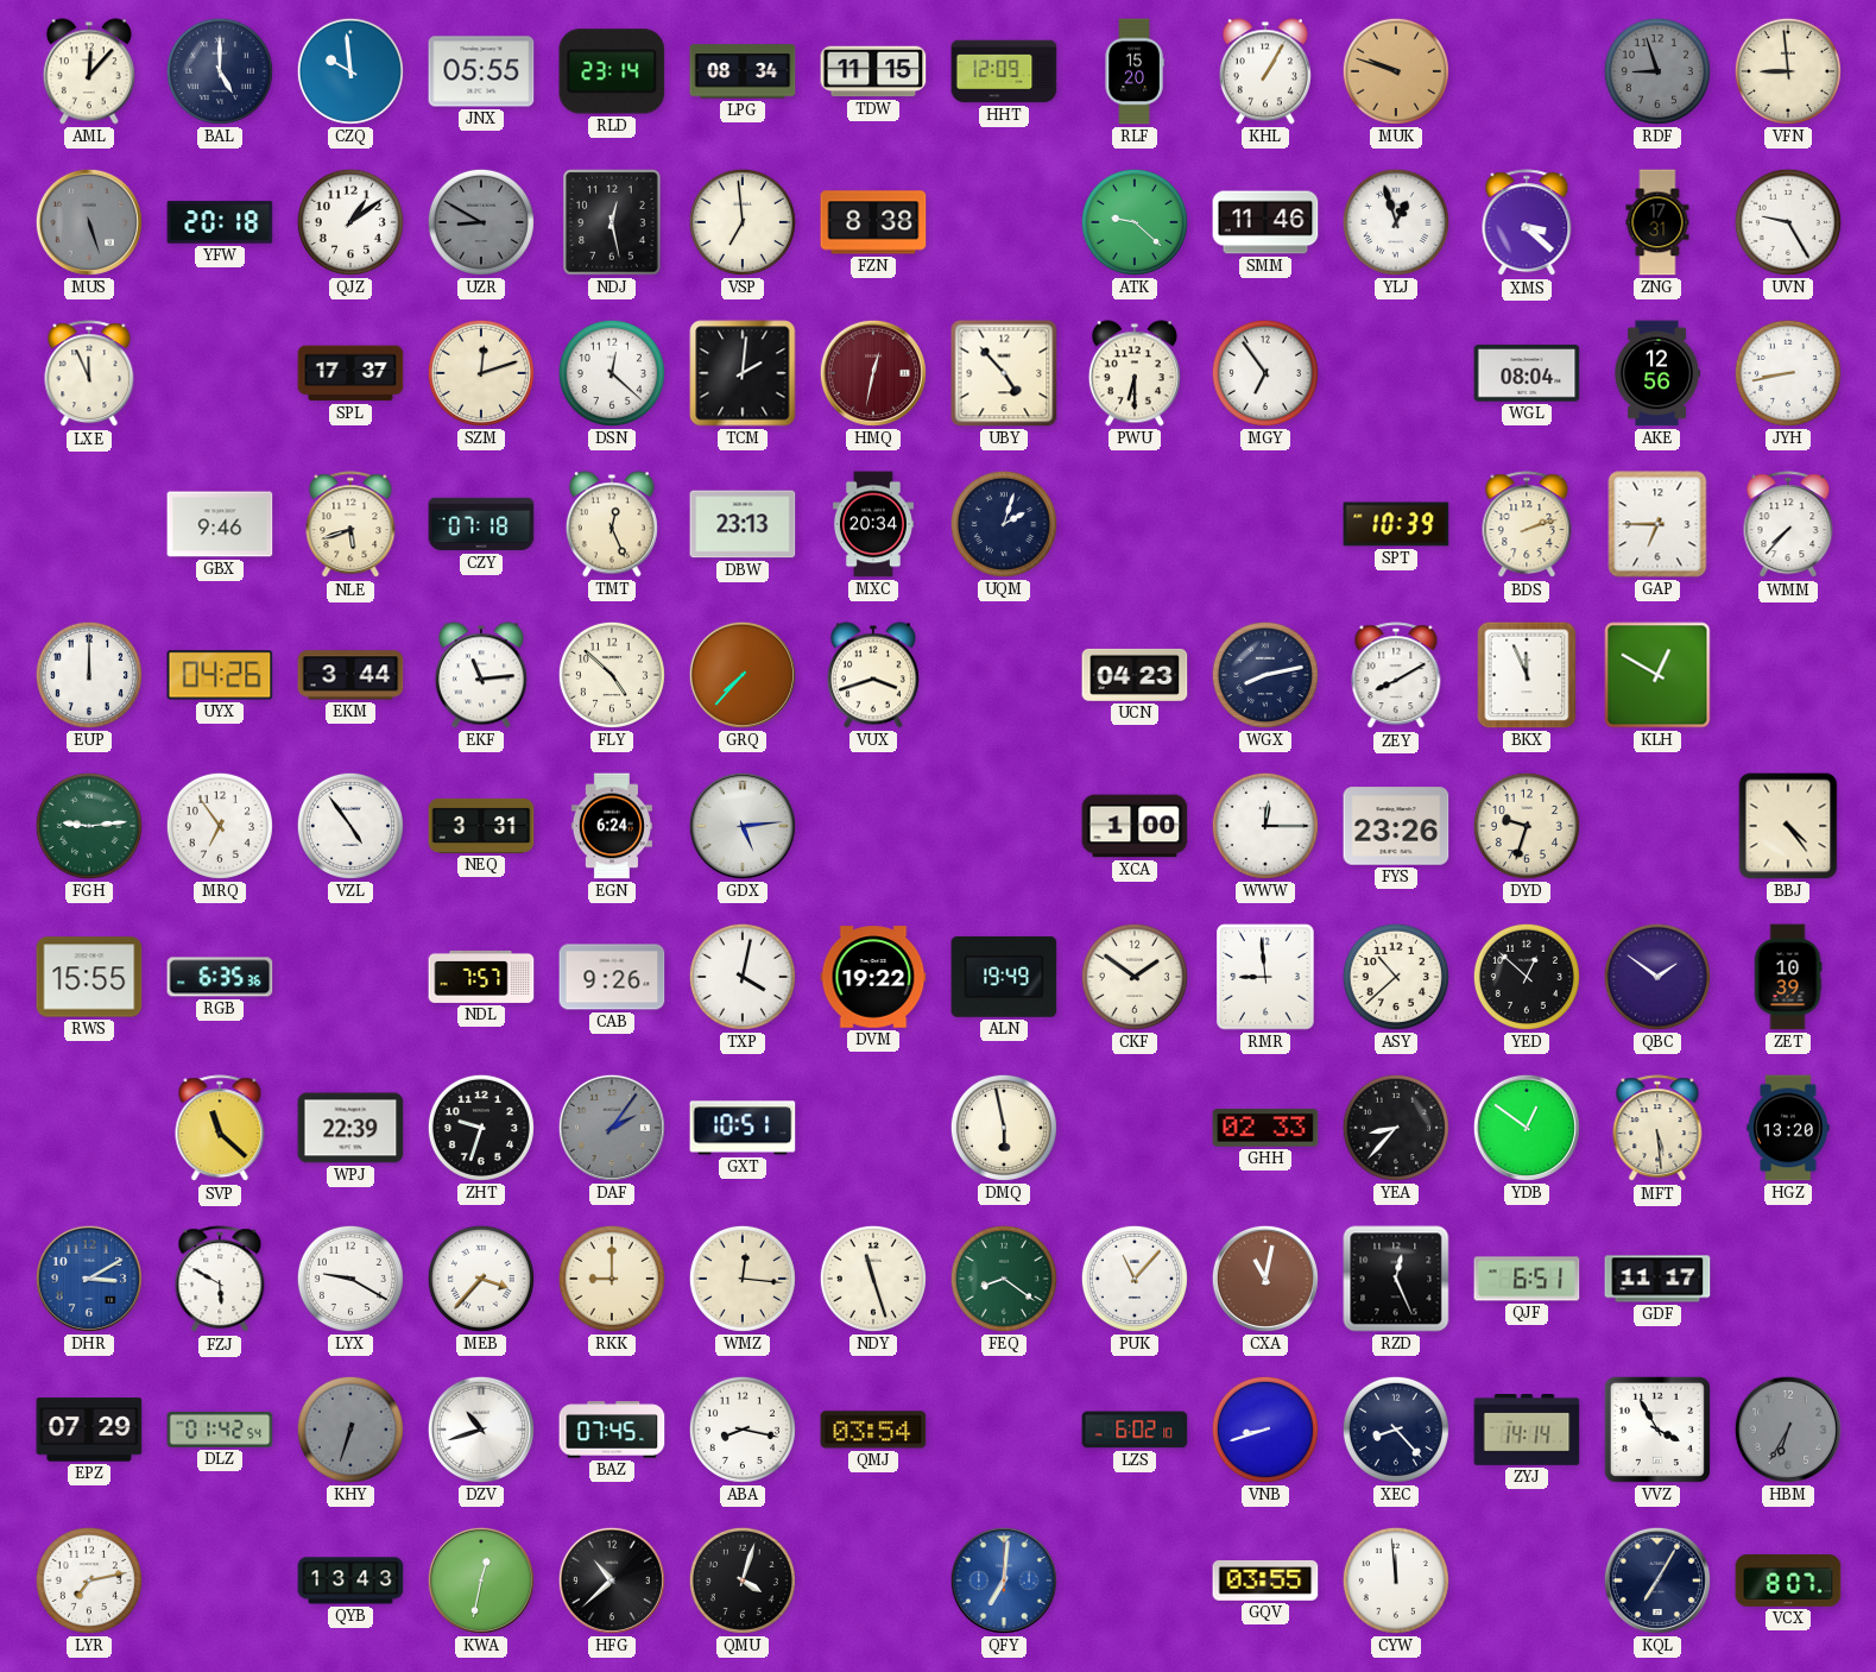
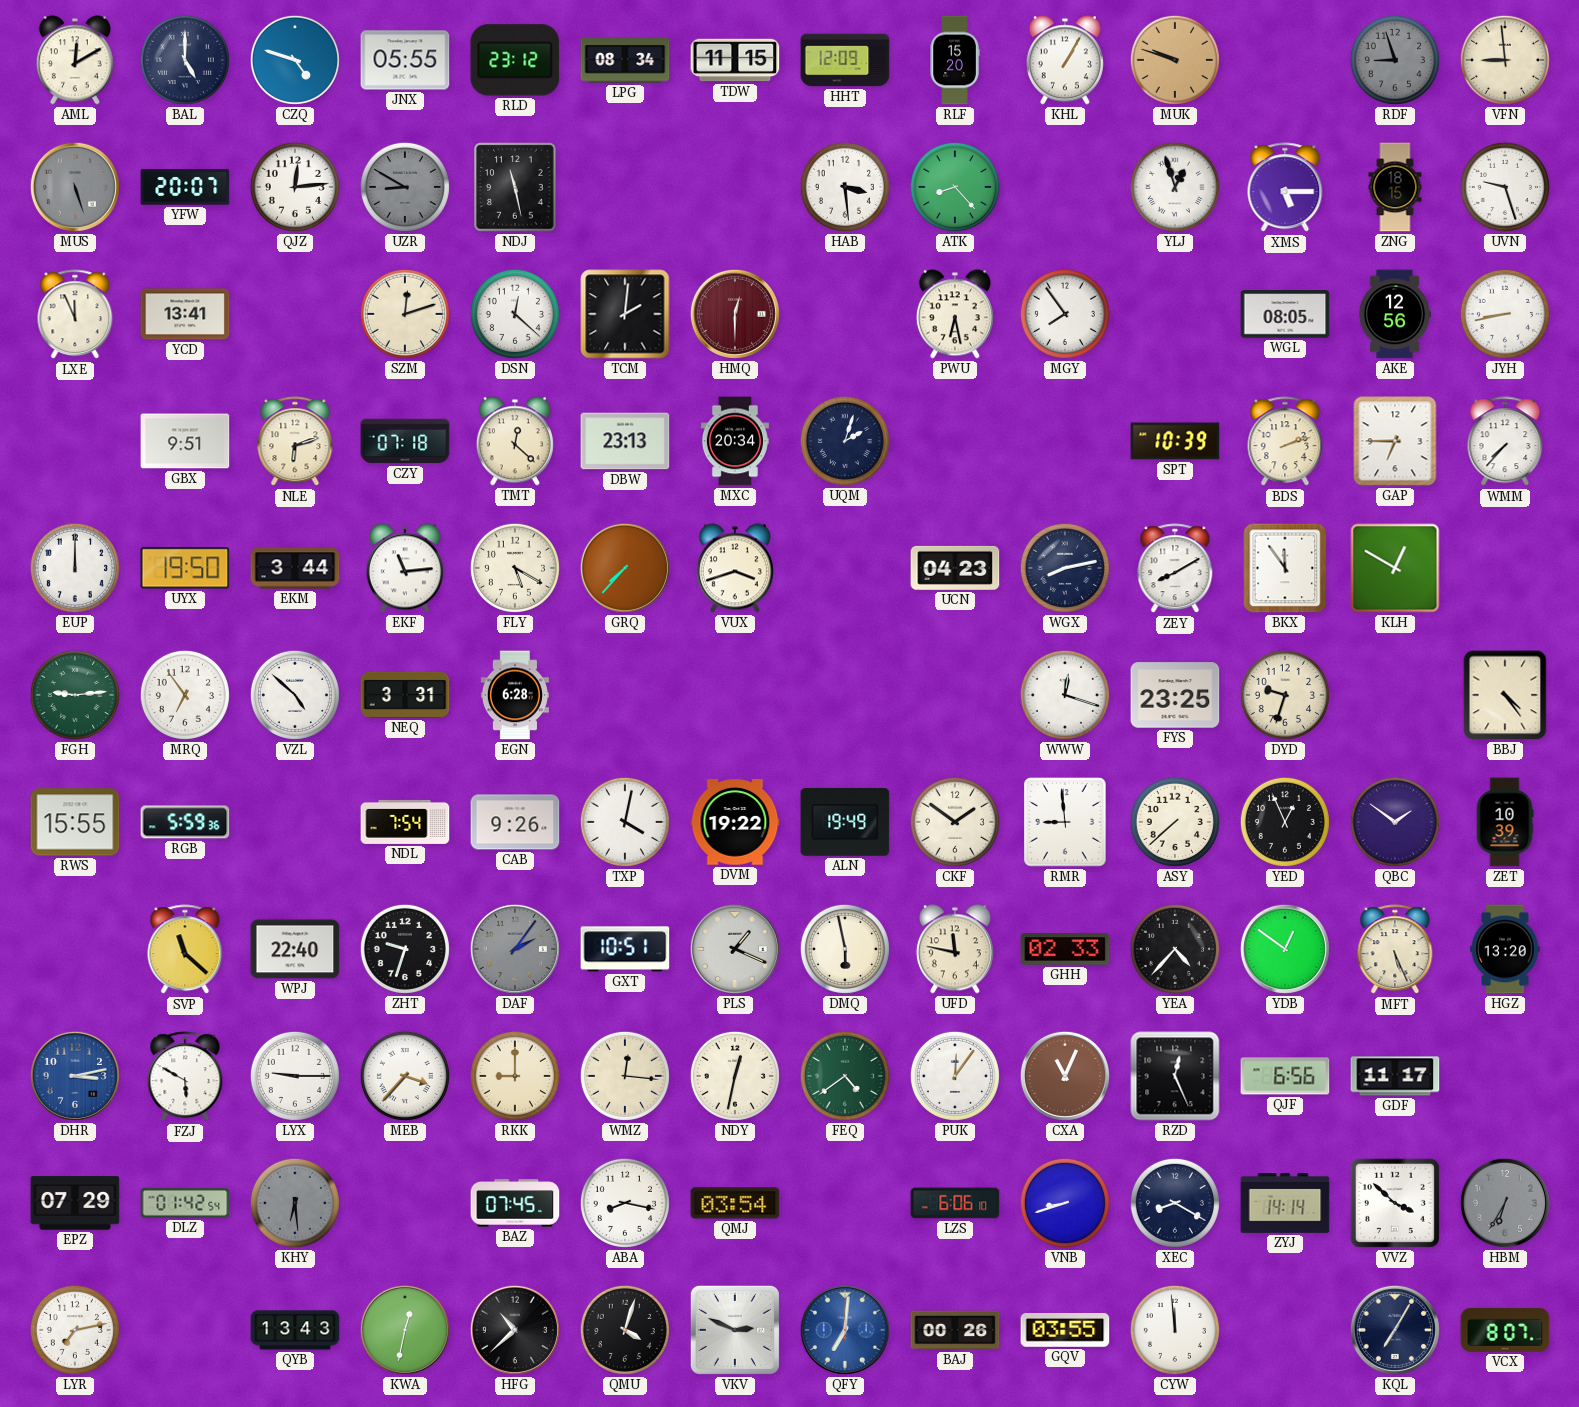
AML: 12:07 -> 12:10
CZQ: 9:59 -> 4:48
RLD: 23:14 -> 23:12
YFW: 20:18 -> 20:07
QJZ: 1:09 -> 12:14
NDJ: 12:28 -> 11:28
VSP: 6:59 -> none
FZN: 8:38 -> none
HAB: none -> 3:29
ATK: 9:22 -> 8:23
SMM: 11:46 -> none
XMS: 3:22 -> 5:15
ZNG: 17:31 -> 18:15
UVN: 9:25 -> 9:27
YCD: none -> 13:41
SPL: 17:37 -> none
HMQ: 12:32 -> 12:30
UBY: 4:53 -> none
PWU: 6:30 -> 6:28
MGY: 6:54 -> 7:54
WGL: 08:04 -> 08:05
GBX: 9:46 -> 9:51
NLE: 5:42 -> 6:12
TMT: 12:26 -> 12:22
UYX: 04:26 -> 19:50
FLY: 4:52 -> 5:20
BKX: 11:56 -> 11:54
VZL: 4:54 -> 4:52
EGN: 6:24 -> 6:28
GDX: 5:14 -> none
XCA: 1:00 -> none
WWW: 12:15 -> 12:18
FYS: 23:26 -> 23:25
RGB: 6:35 -> 5:59
NDL: 7:57 -> 7:54
ASY: 10:38 -> 7:38
YED: 12:52 -> 12:56
WPJ: 22:39 -> 22:40
PLS: none -> 1:19
UFD: none -> 11:47
YEA: 8:37 -> 4:37
MFT: 5:29 -> 5:26
DHR: 3:10 -> 3:13
LYX: 9:20 -> 9:15
NDY: 11:27 -> 12:32
FEQ: 8:21 -> 4:39
PUK: 11:07 -> 12:06
CXA: 11:02 -> 11:04
QJF: 6:51 -> 6:56
KHY: 6:33 -> 6:29
DZV: 10:42 -> none
LZS: 6:02 -> 6:06
XEC: 8:23 -> 8:20
VVZ: 3:55 -> 3:52
VKV: none -> 2:49
BAJ: none -> 00:26
